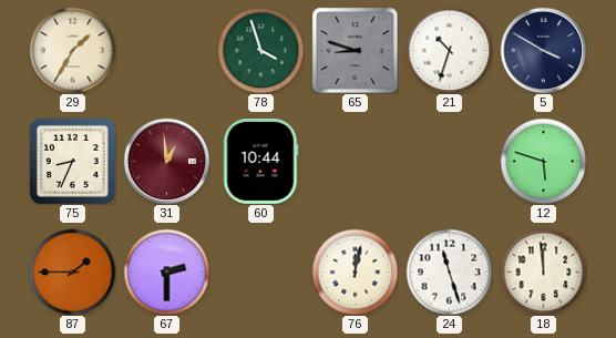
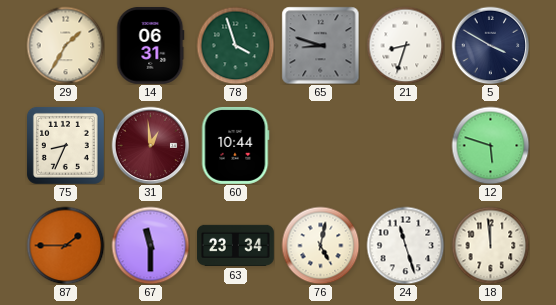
14: none -> 06:31
21: 10:33 -> 8:33
67: 2:30 -> 11:30
63: none -> 23:34
76: 12:02 -> 5:02
